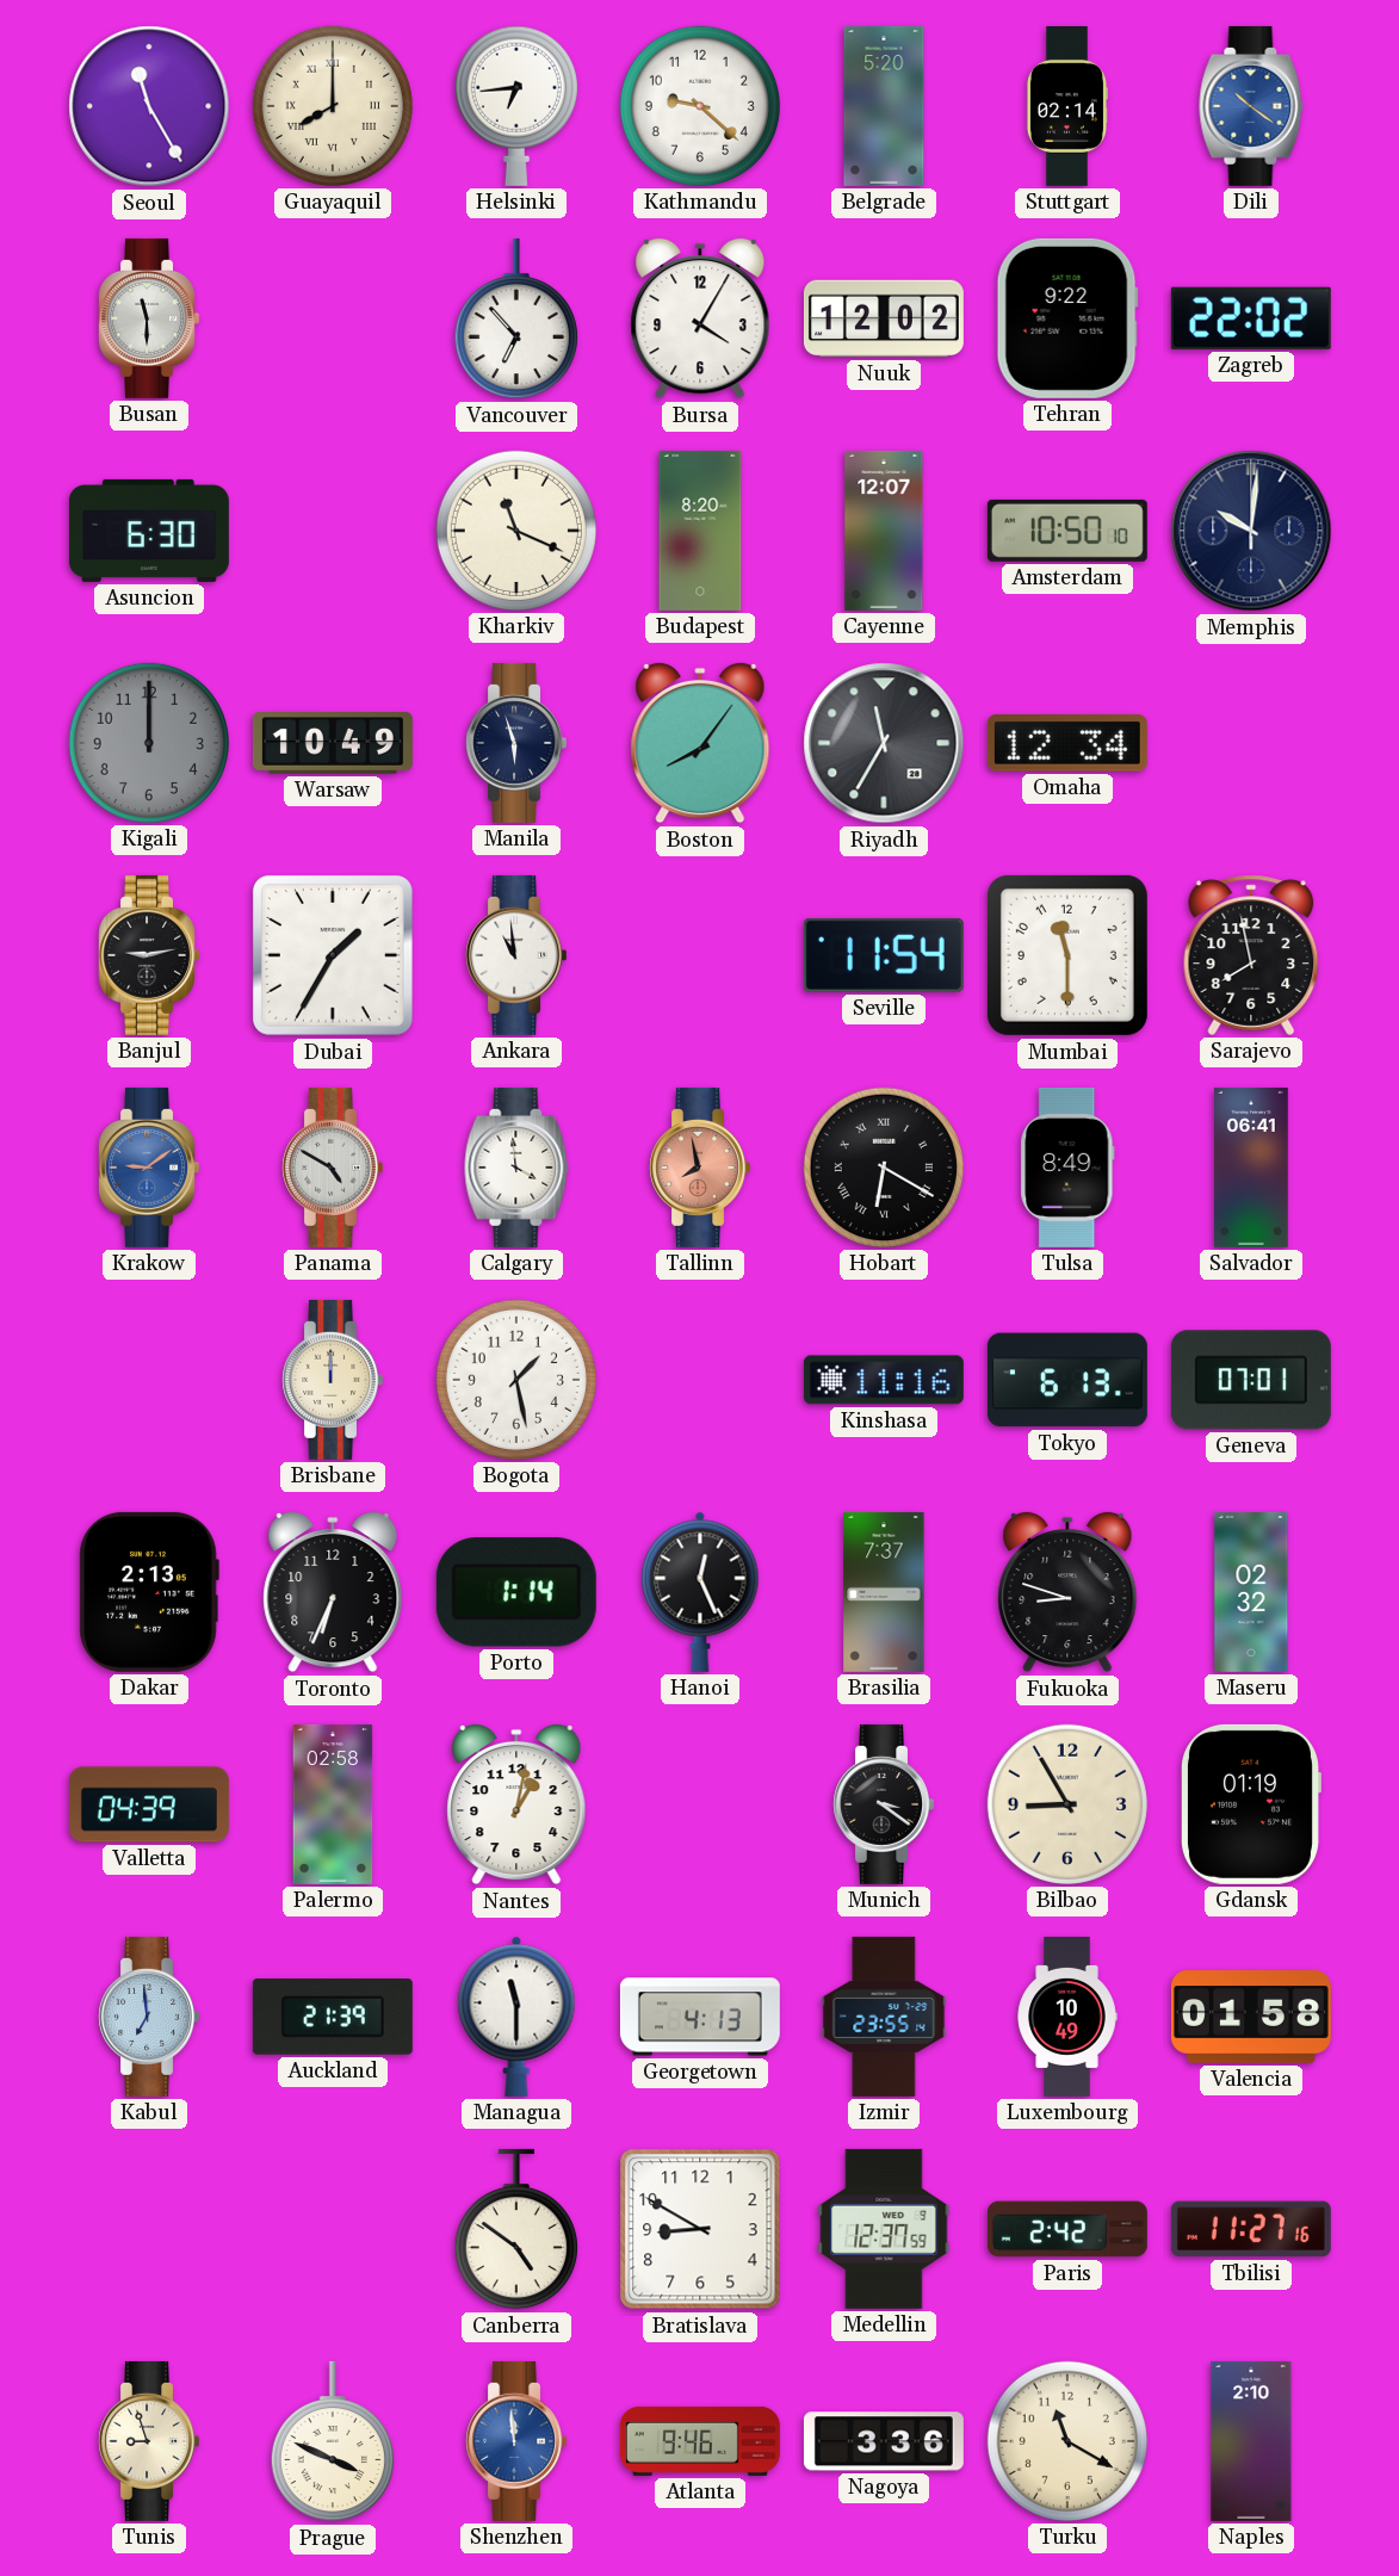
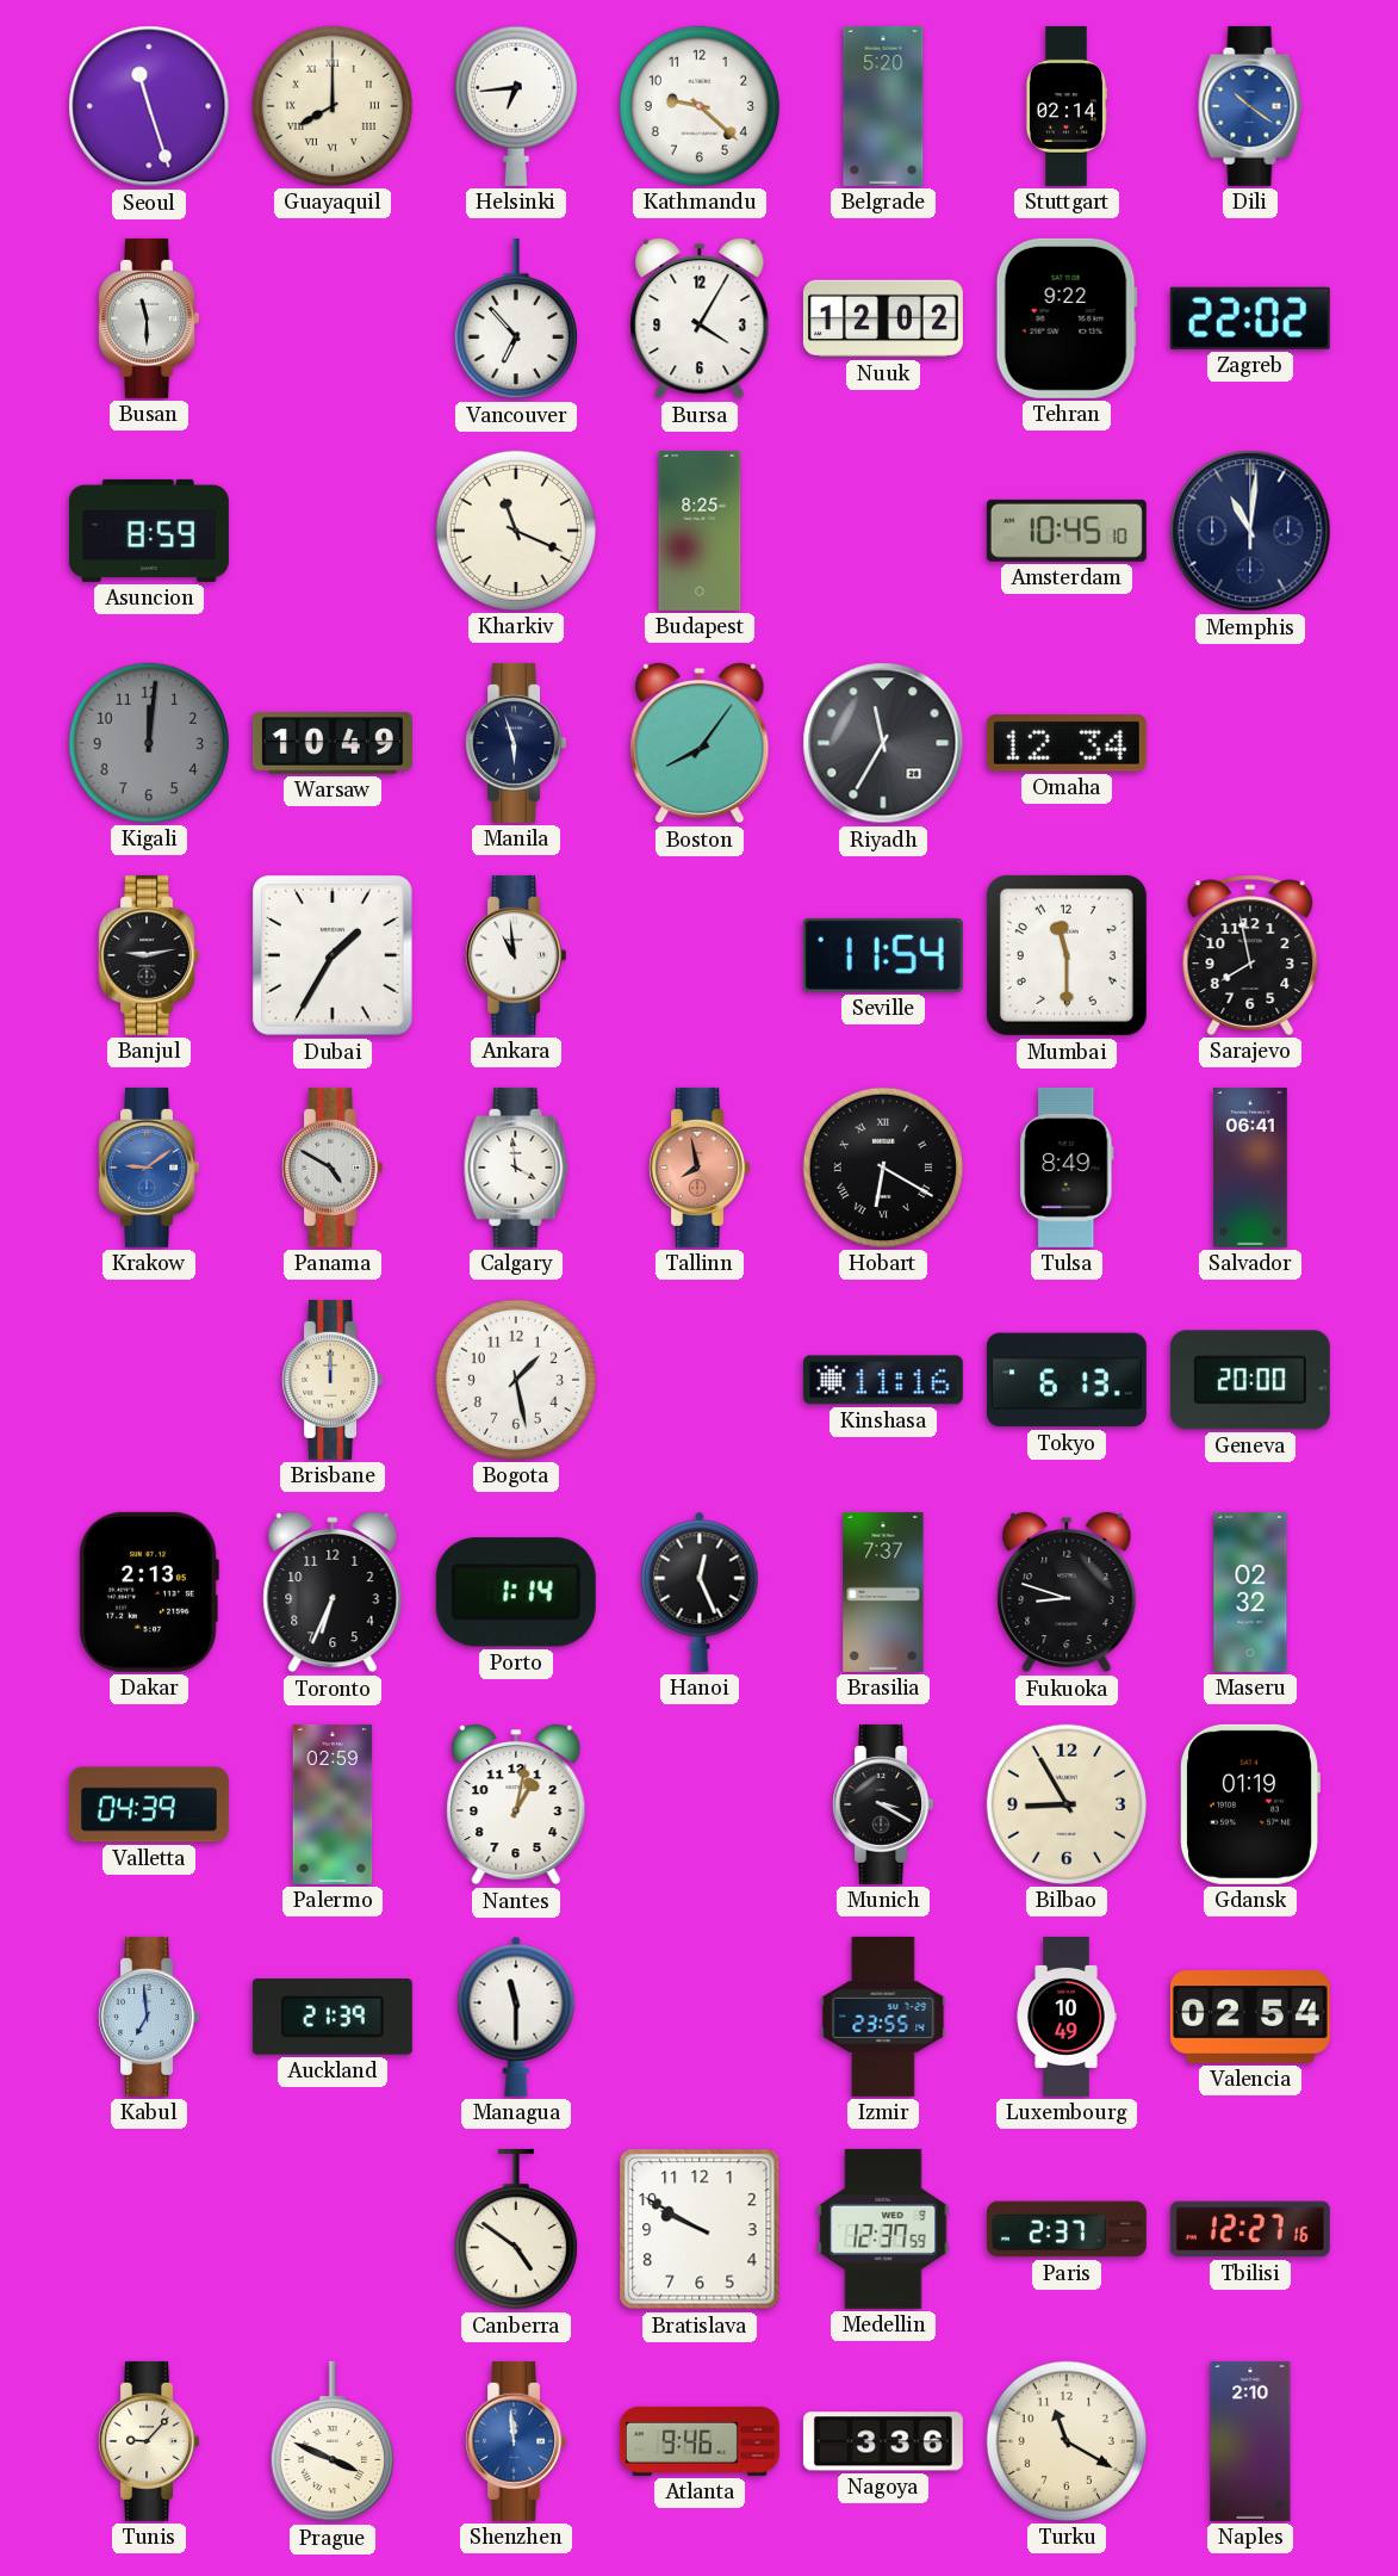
Seoul: 11:25 -> 11:27
Asuncion: 6:30 -> 8:59
Budapest: 8:20 -> 8:25
Cayenne: 12:07 -> none
Amsterdam: 10:50 -> 10:45
Memphis: 10:01 -> 11:01
Kigali: 12:00 -> 12:01
Geneva: 07:01 -> 20:00
Palermo: 02:58 -> 02:59
Munich: 3:21 -> 3:20
Georgetown: 4:13 -> none
Valencia: 01:58 -> 02:54
Bratislava: 8:50 -> 9:50
Paris: 2:42 -> 2:37
Tbilisi: 11:27 -> 12:27
Tunis: 8:57 -> 9:07
